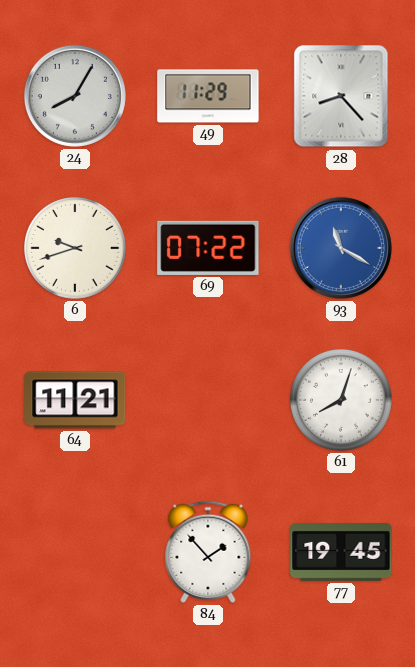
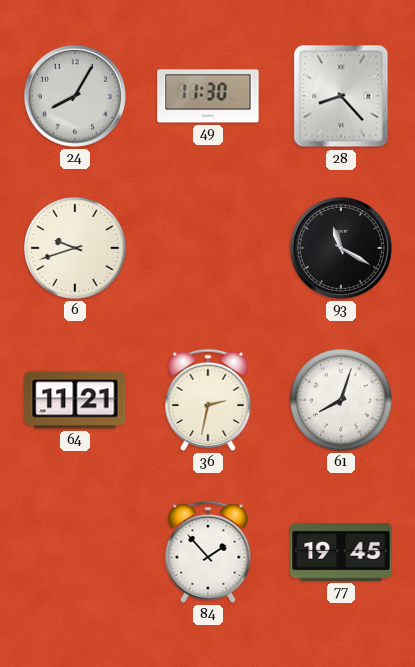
49: 11:29 -> 11:30
69: 07:22 -> none
93 dial: blue -> black
36: none -> 2:32
